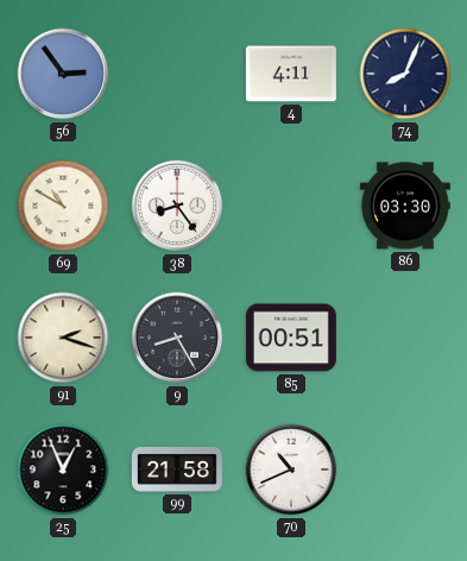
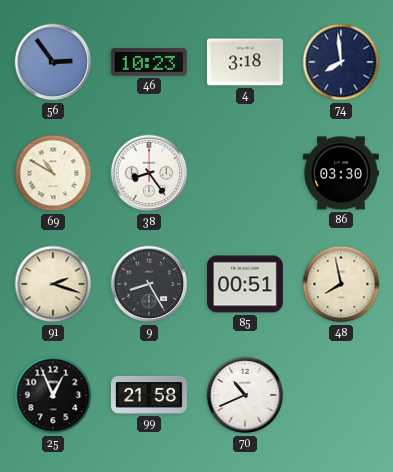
46: none -> 10:23
4: 4:11 -> 3:18
74: 8:04 -> 7:59
48: none -> 7:58
